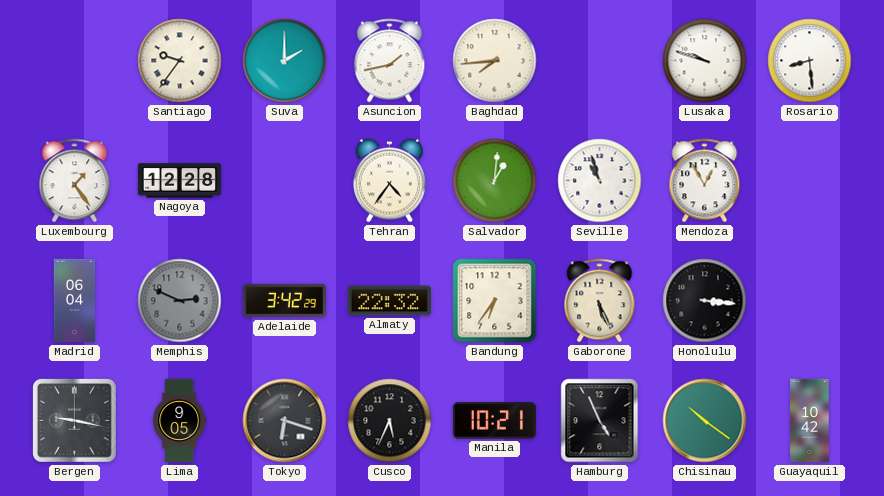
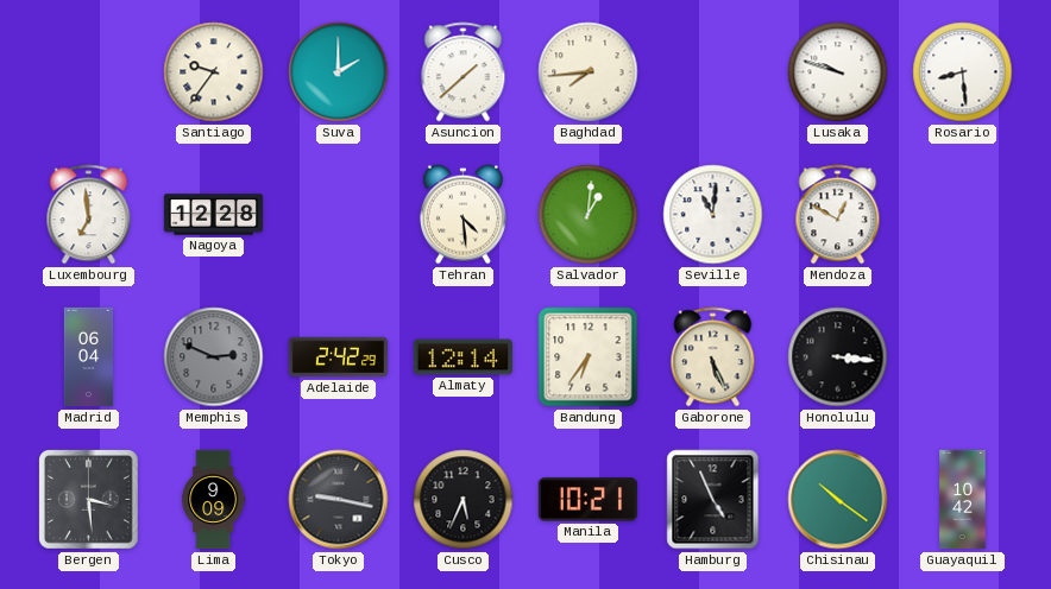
Asuncion: 1:43 -> 1:38
Luxembourg: 1:24 -> 6:59
Tehran: 4:36 -> 4:29
Seville: 10:57 -> 11:01
Mendoza: 12:55 -> 12:50
Adelaide: 3:42 -> 2:42
Almaty: 22:32 -> 12:14
Bergen: 9:17 -> 3:29
Lima: 9:05 -> 9:09
Tokyo: 6:18 -> 9:17
